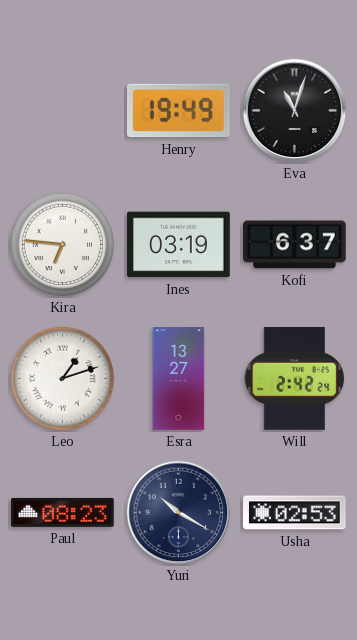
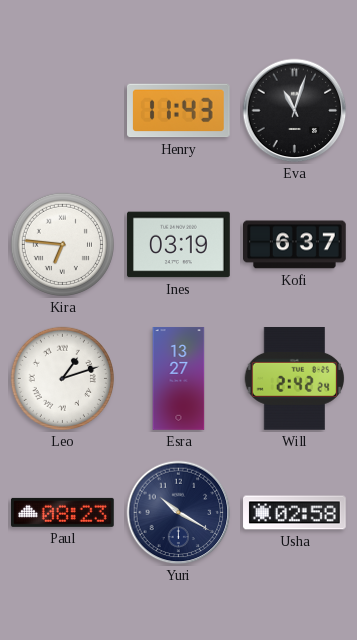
Henry: 19:49 -> 11:43
Usha: 02:53 -> 02:58
